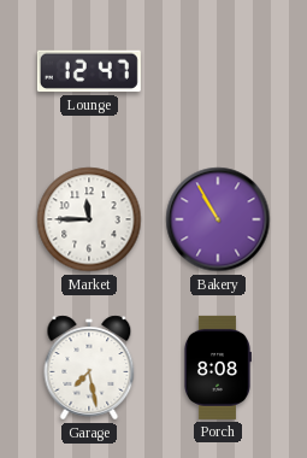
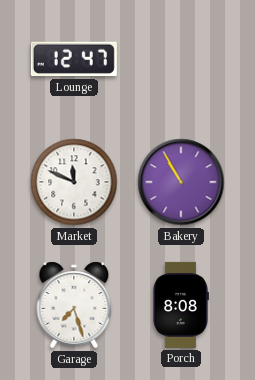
Market: 11:45 -> 11:49
Garage: 7:28 -> 7:27
